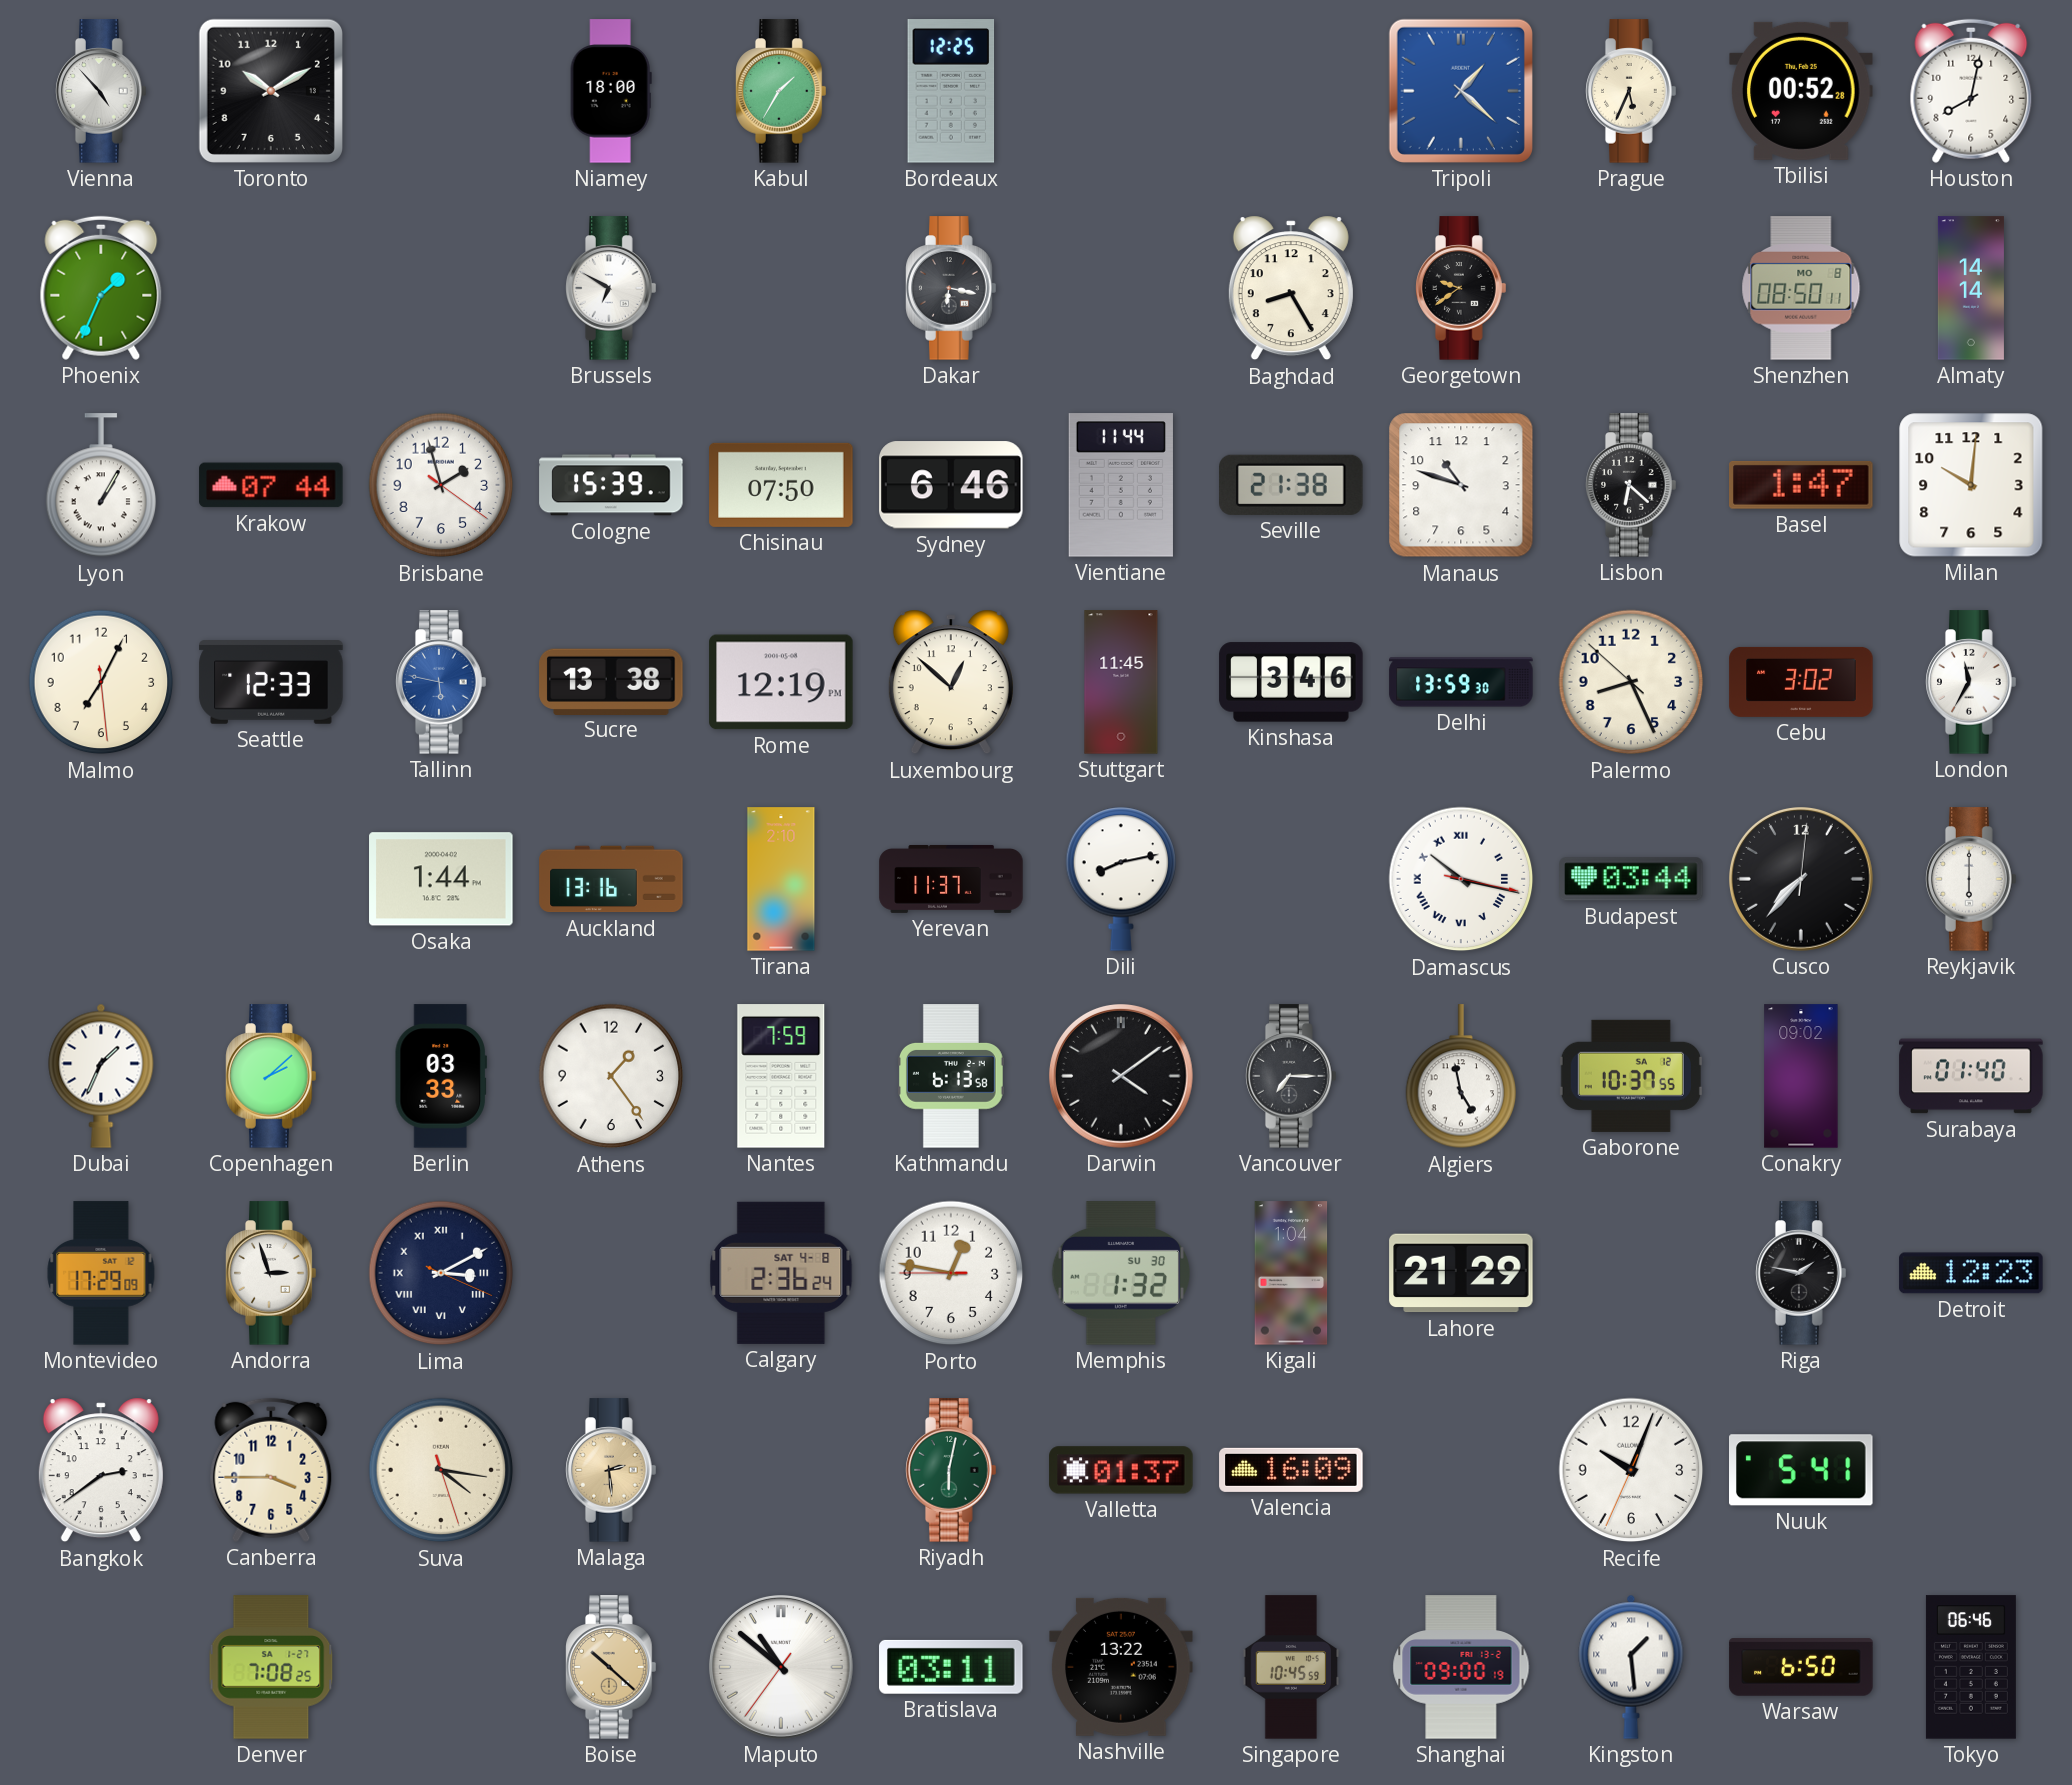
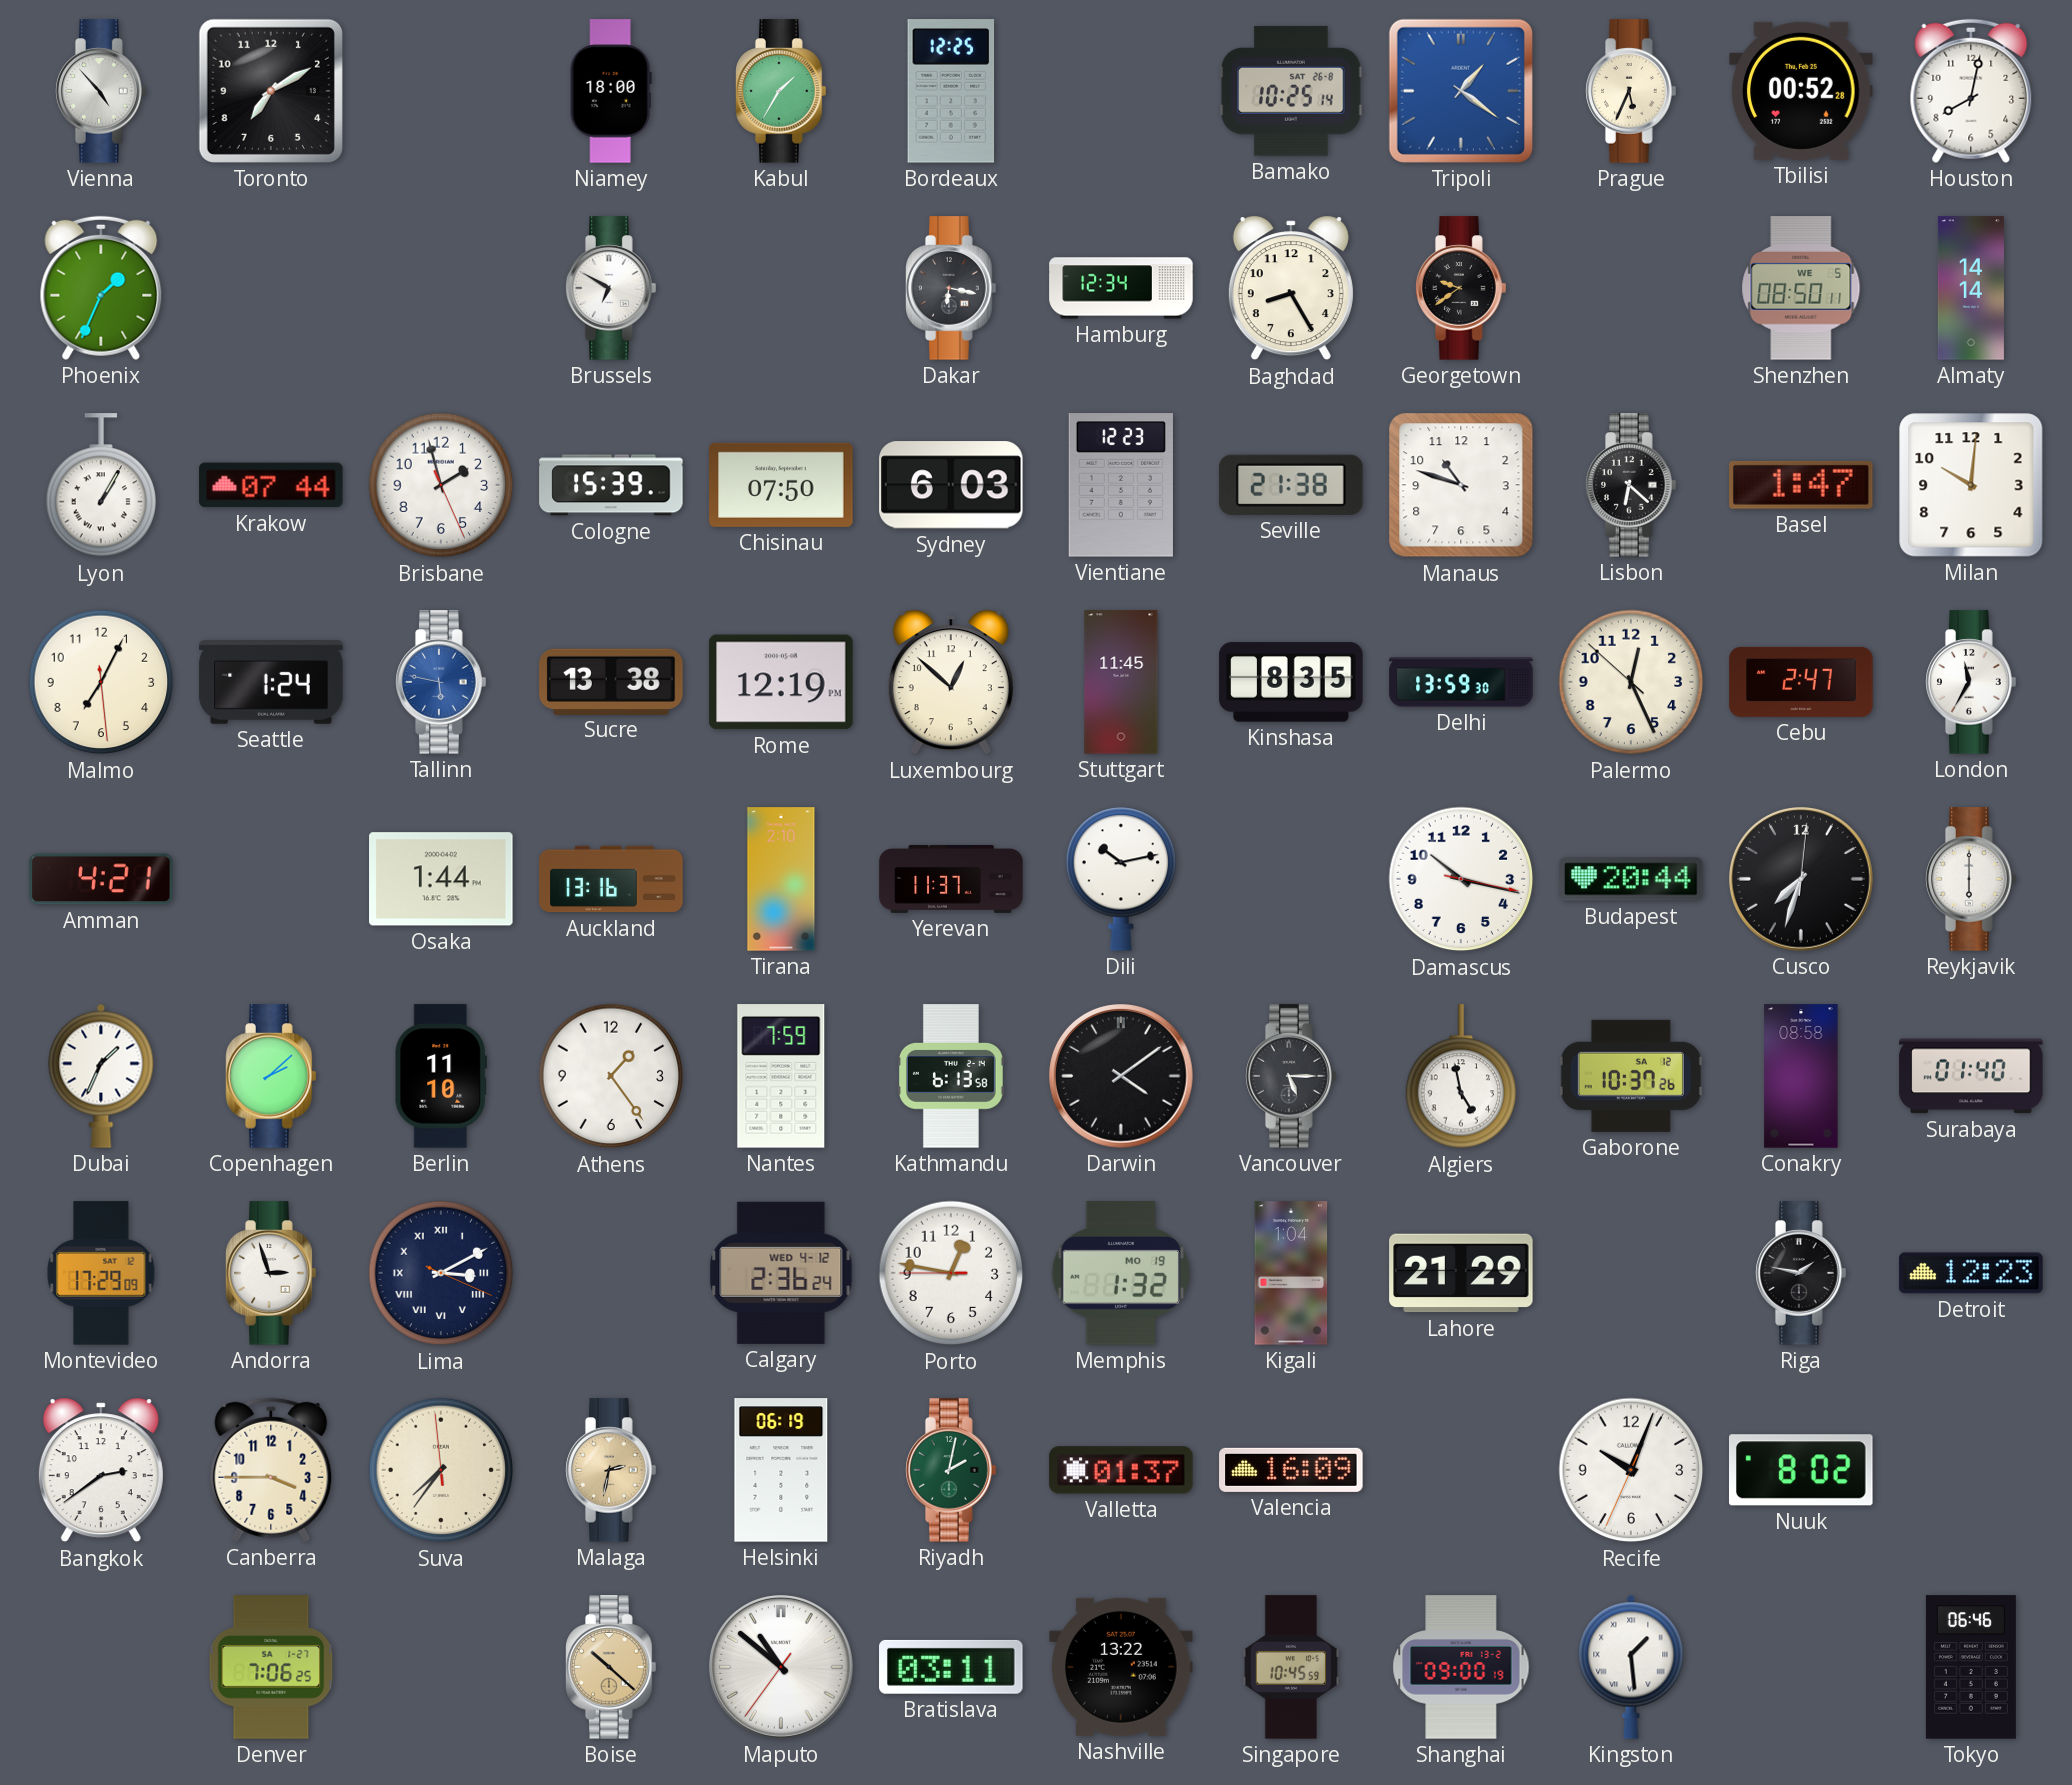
Toronto: 10:10 -> 7:10
Bamako: none -> 10:25
Tripoli: 1:22 -> 1:21
Hamburg: none -> 12:34
Shenzhen date: MO 8 -> WE 5
Brisbane: 1:57:21 -> 1:57:26
Sydney: 6:46 -> 6:03
Vientiane: 11:44 -> 12:23
Seattle: 12:33 -> 1:24
Kinshasa: 3:46 -> 8:35
Palermo: 8:25 -> 12:25
Cebu: 3:02 -> 2:47
Amman: none -> 4:21
Dili: 8:13 -> 10:13
Damascus numerals: Roman -> Arabic
Budapest: 03:44 -> 20:44
Cusco: 7:37 -> 7:33
Berlin: 03:33 -> 11:10
Vancouver: 7:15 -> 5:15
Gaborone: 10:37:55 -> 10:37:26
Conakry: 09:02 -> 08:58
Calgary date: SAT 4-8 -> WED 4-12
Memphis date: SU 30 -> MO 19
Suva: 4:16 -> 7:35
Malaga: 2:29 -> 2:32
Helsinki: none -> 06:19
Riyadh: 6:02 -> 2:02
Nuuk: 5:41 -> 8:02
Denver: 7:08 -> 7:06
Warsaw: 6:50 -> none
